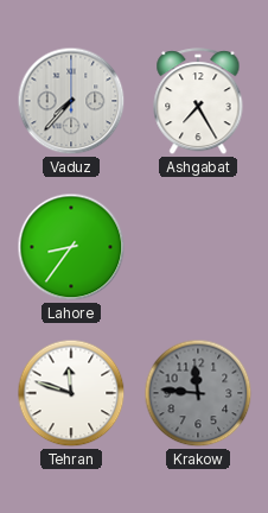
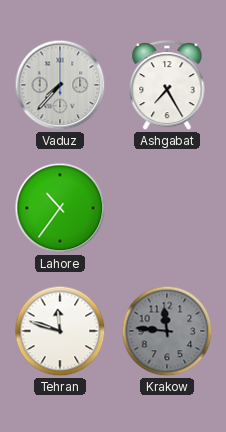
Lahore: 8:36 -> 10:36
